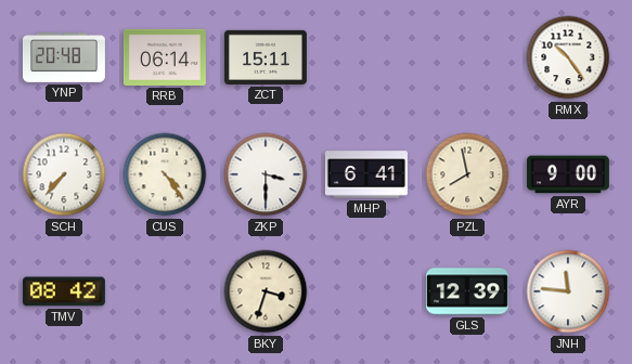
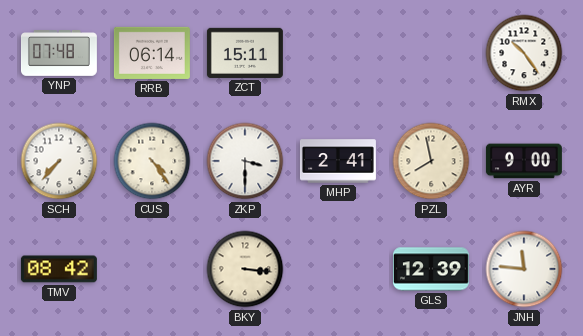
YNP: 20:48 -> 07:48
MHP: 6:41 -> 2:41
BKY: 3:33 -> 3:16
